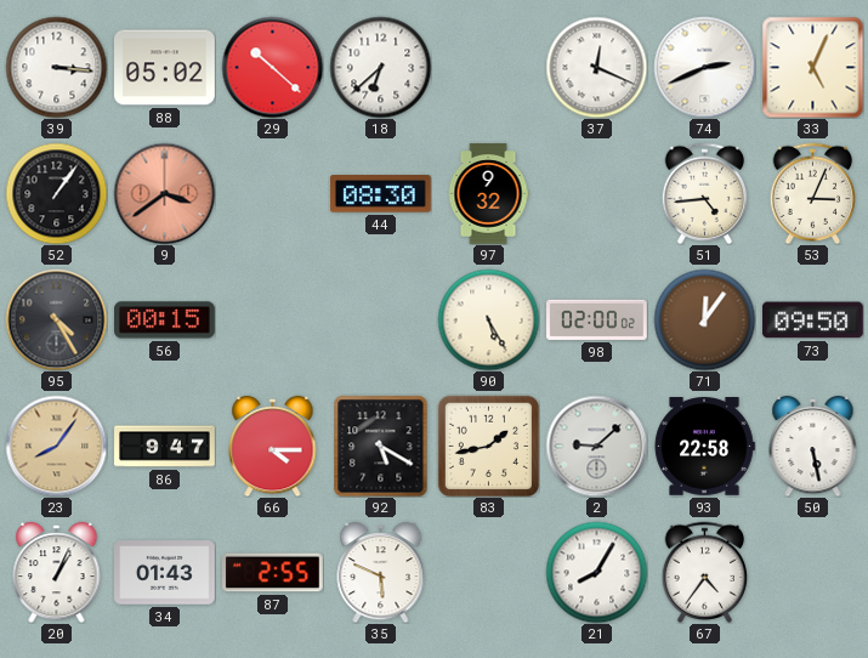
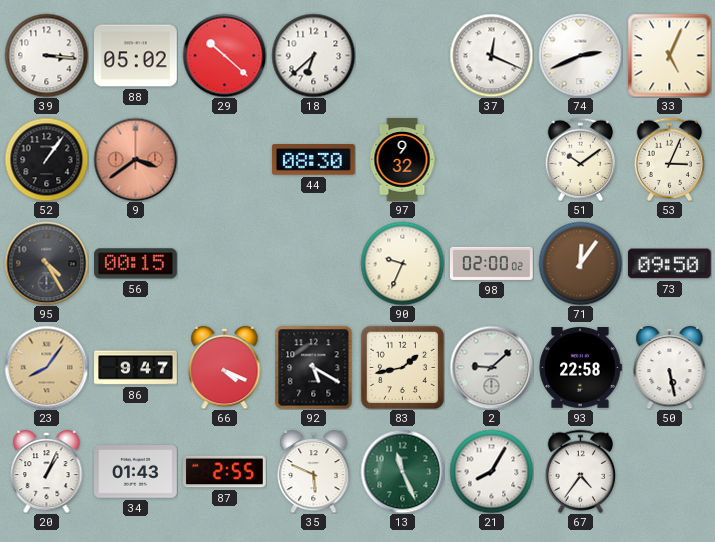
51: 4:44 -> 10:09
90: 5:25 -> 9:34
66: 4:15 -> 4:19
13: none -> 11:26
